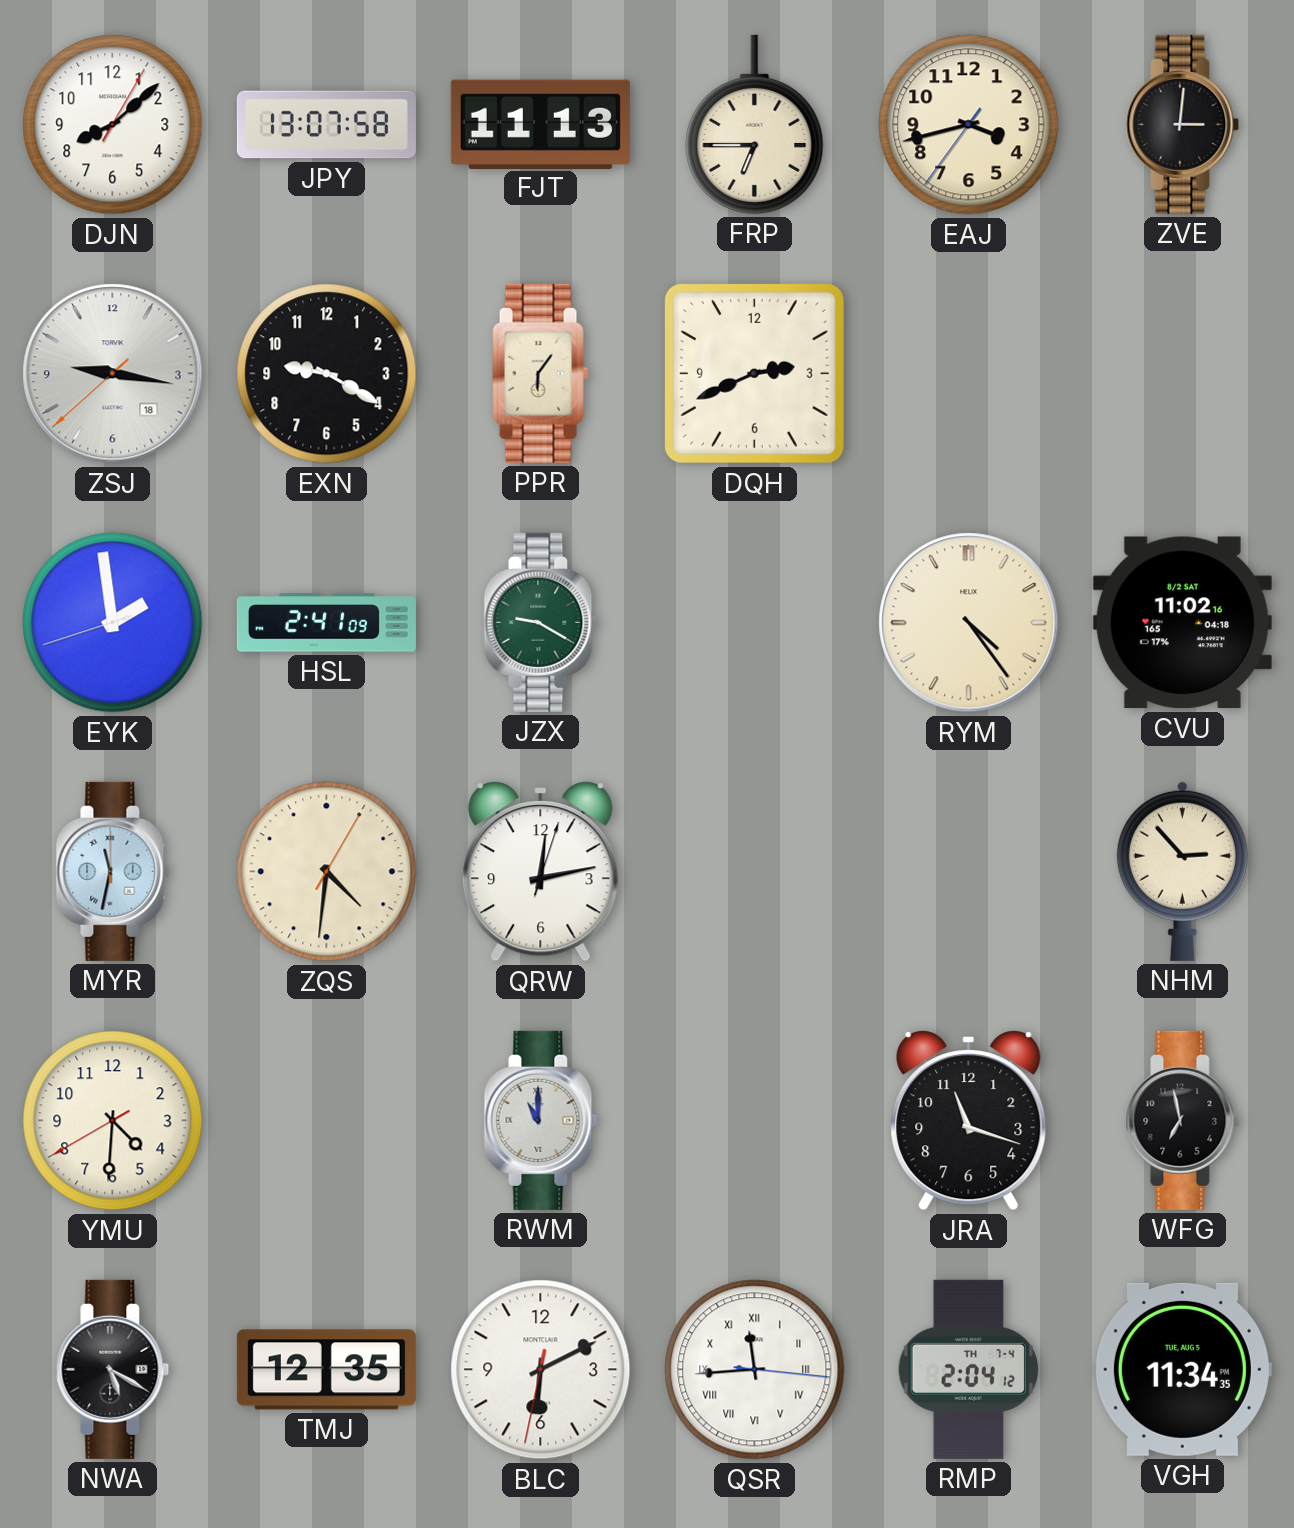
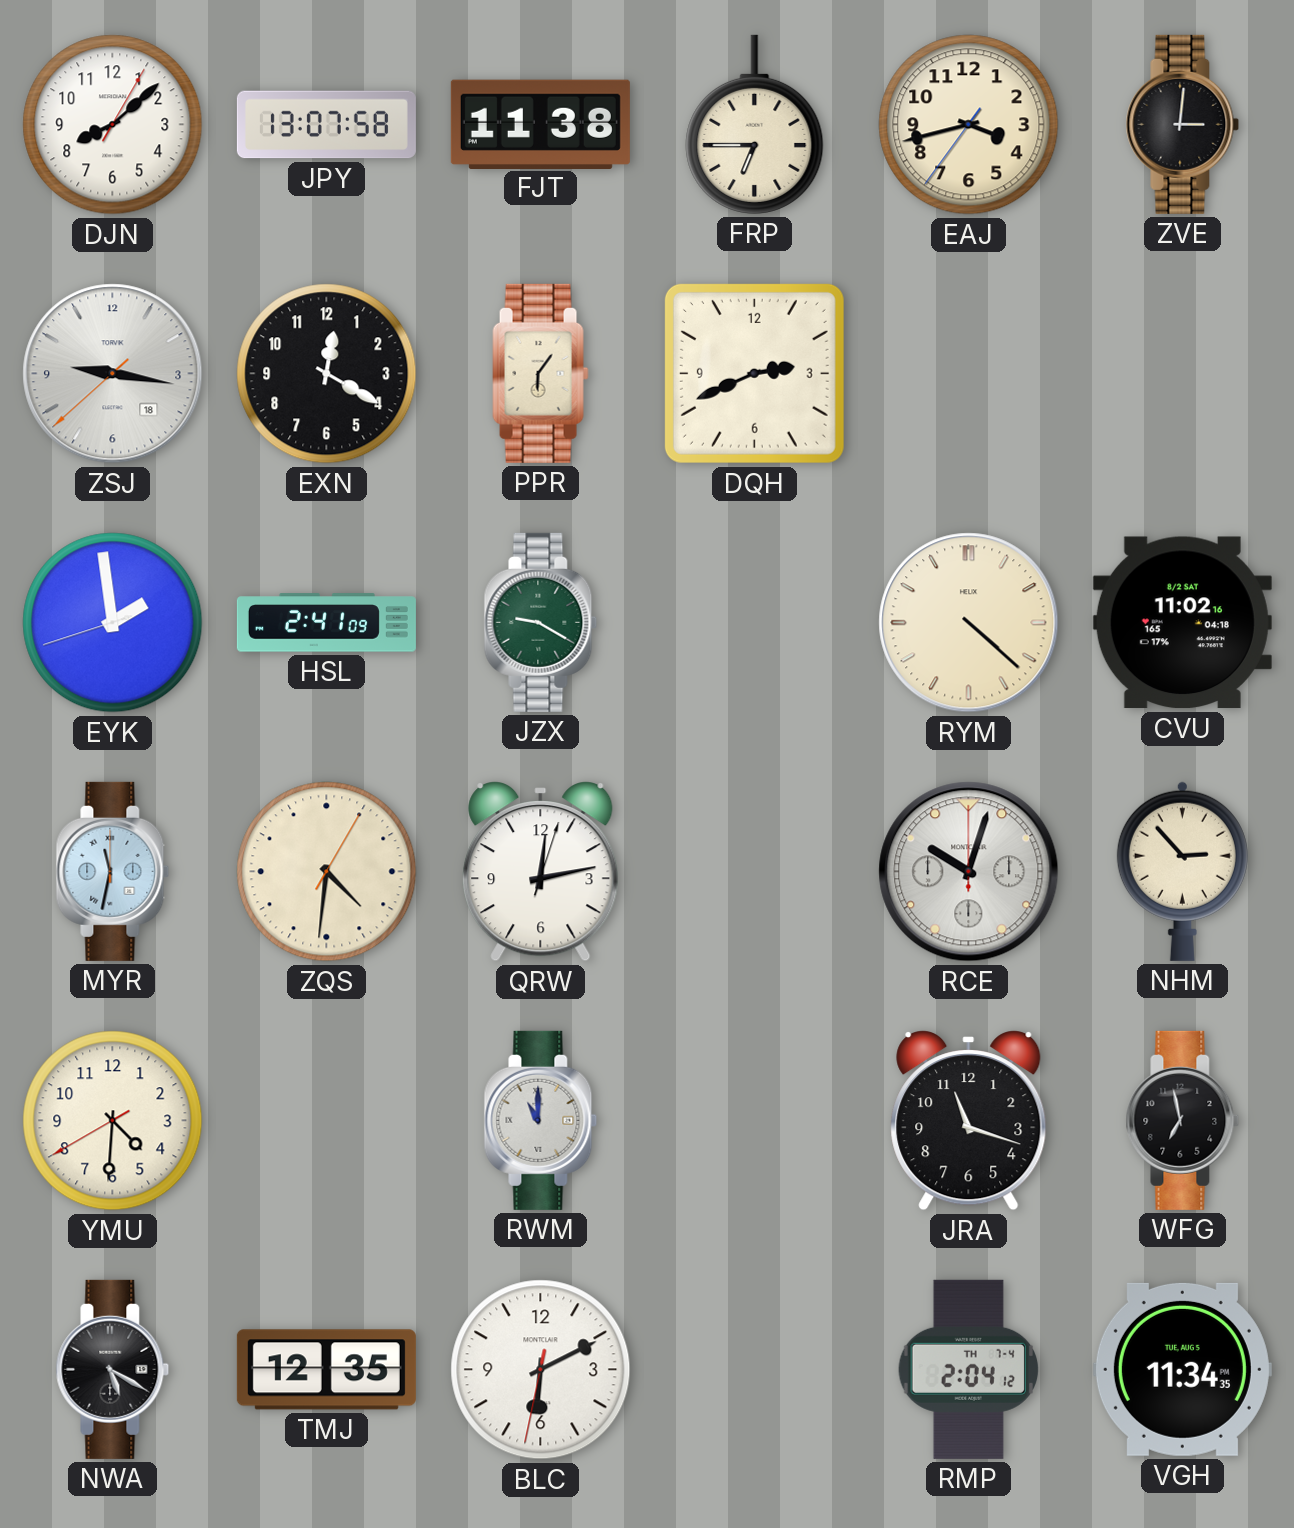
FJT: 11:13 -> 11:38
EXN: 9:20 -> 12:20
RYM: 4:24 -> 4:22
RCE: none -> 10:03
QSR: 11:44 -> none
